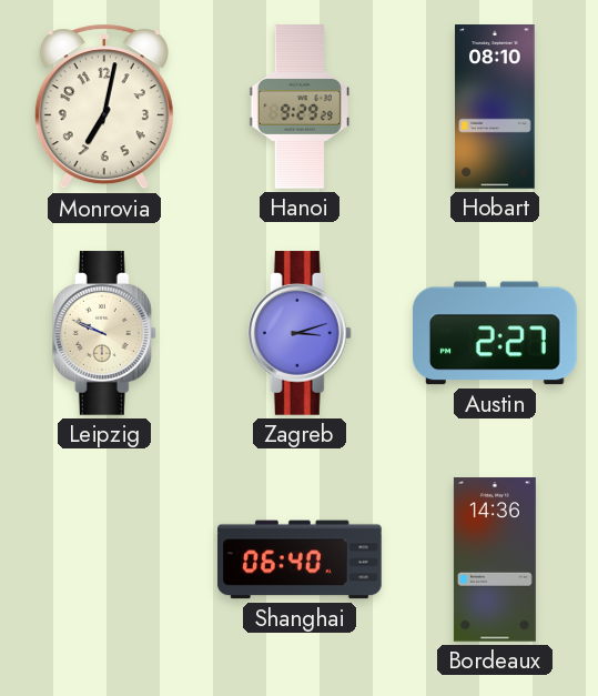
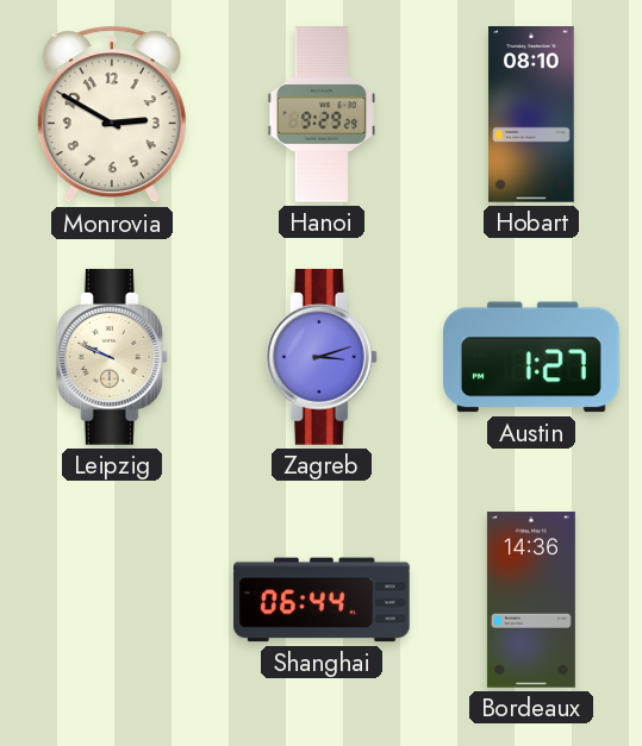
Monrovia: 7:02 -> 2:50
Austin: 2:27 -> 1:27
Shanghai: 06:40 -> 06:44
